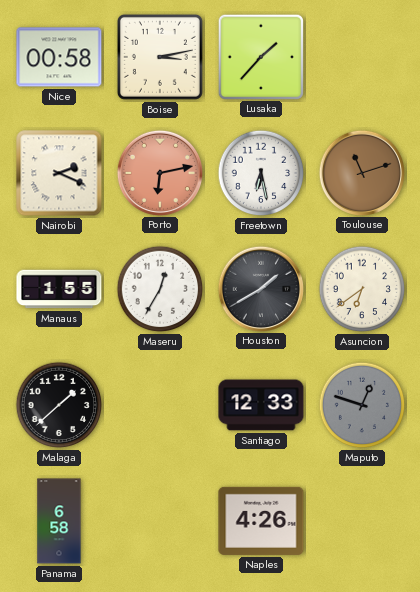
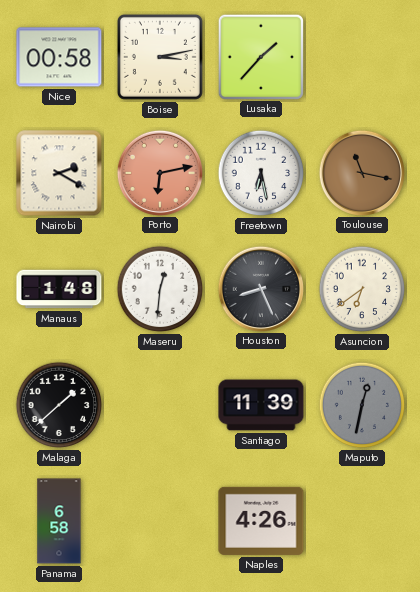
Nairobi: 2:19 -> 2:20
Toulouse: 11:12 -> 11:17
Manaus: 1:55 -> 1:48
Maseru: 12:35 -> 12:31
Houston: 1:40 -> 8:26
Santiago: 12:33 -> 11:39
Maputo: 12:48 -> 12:32
